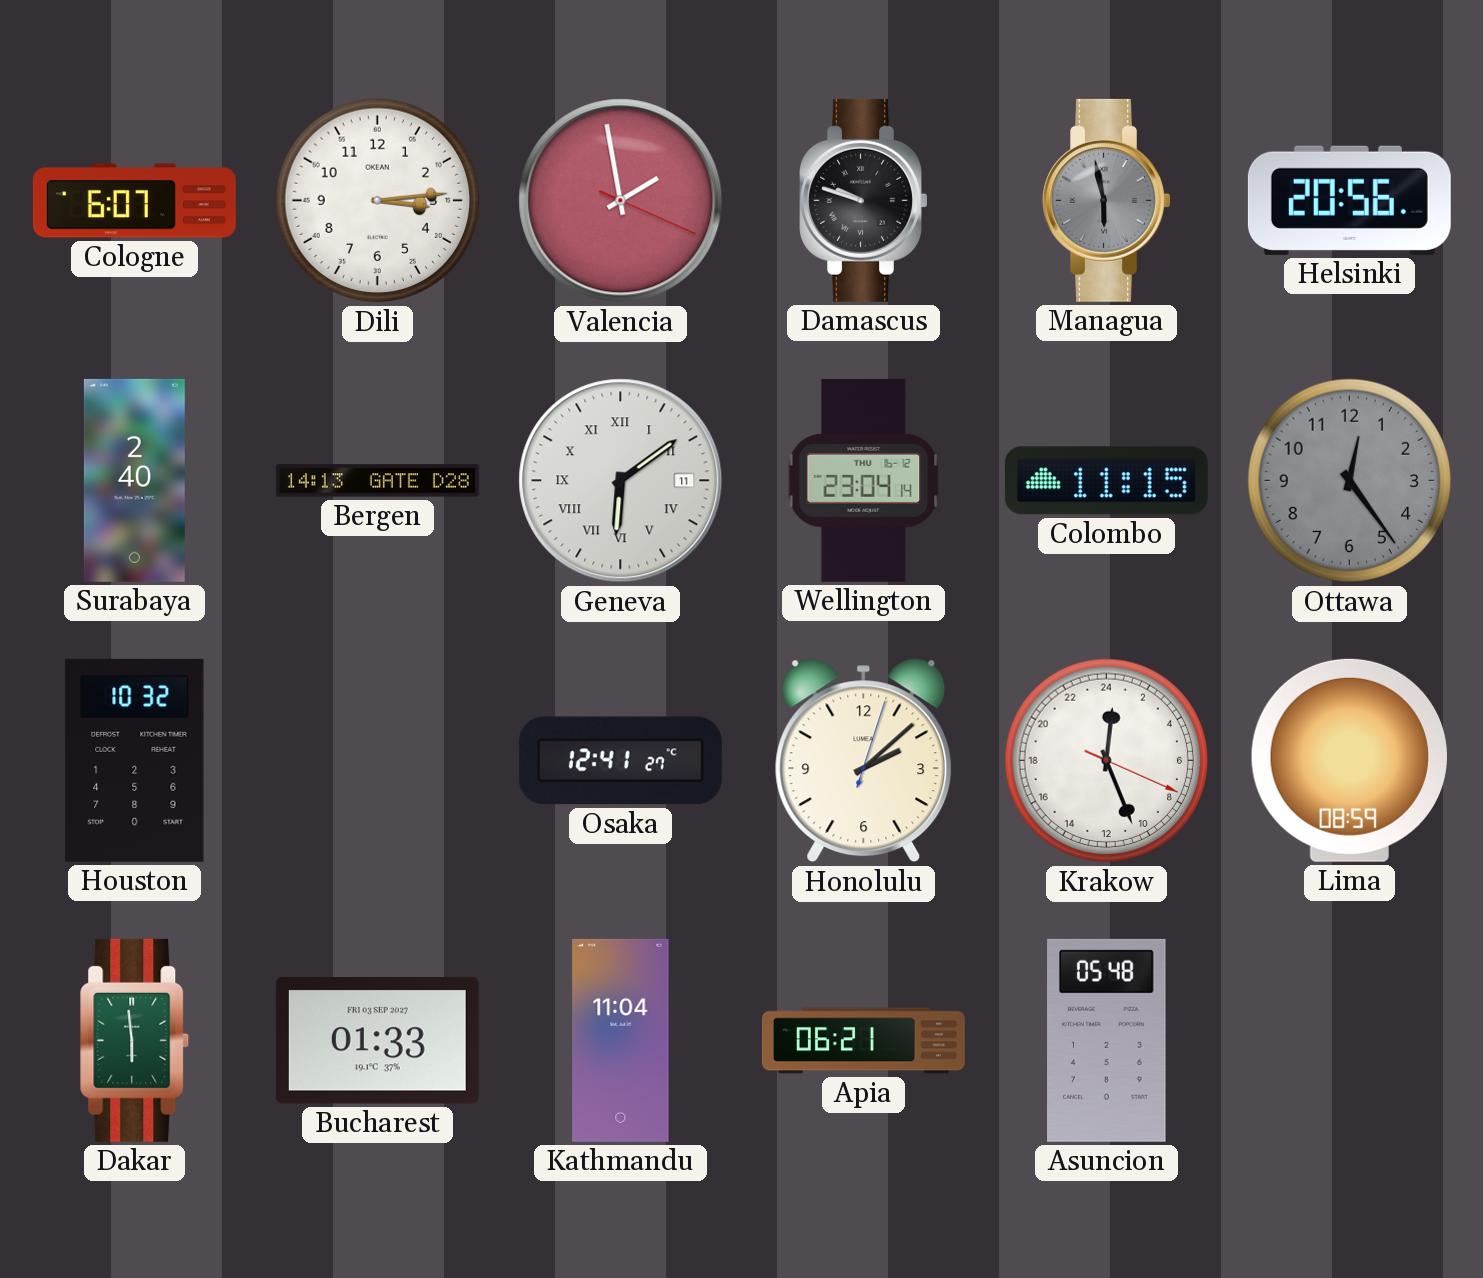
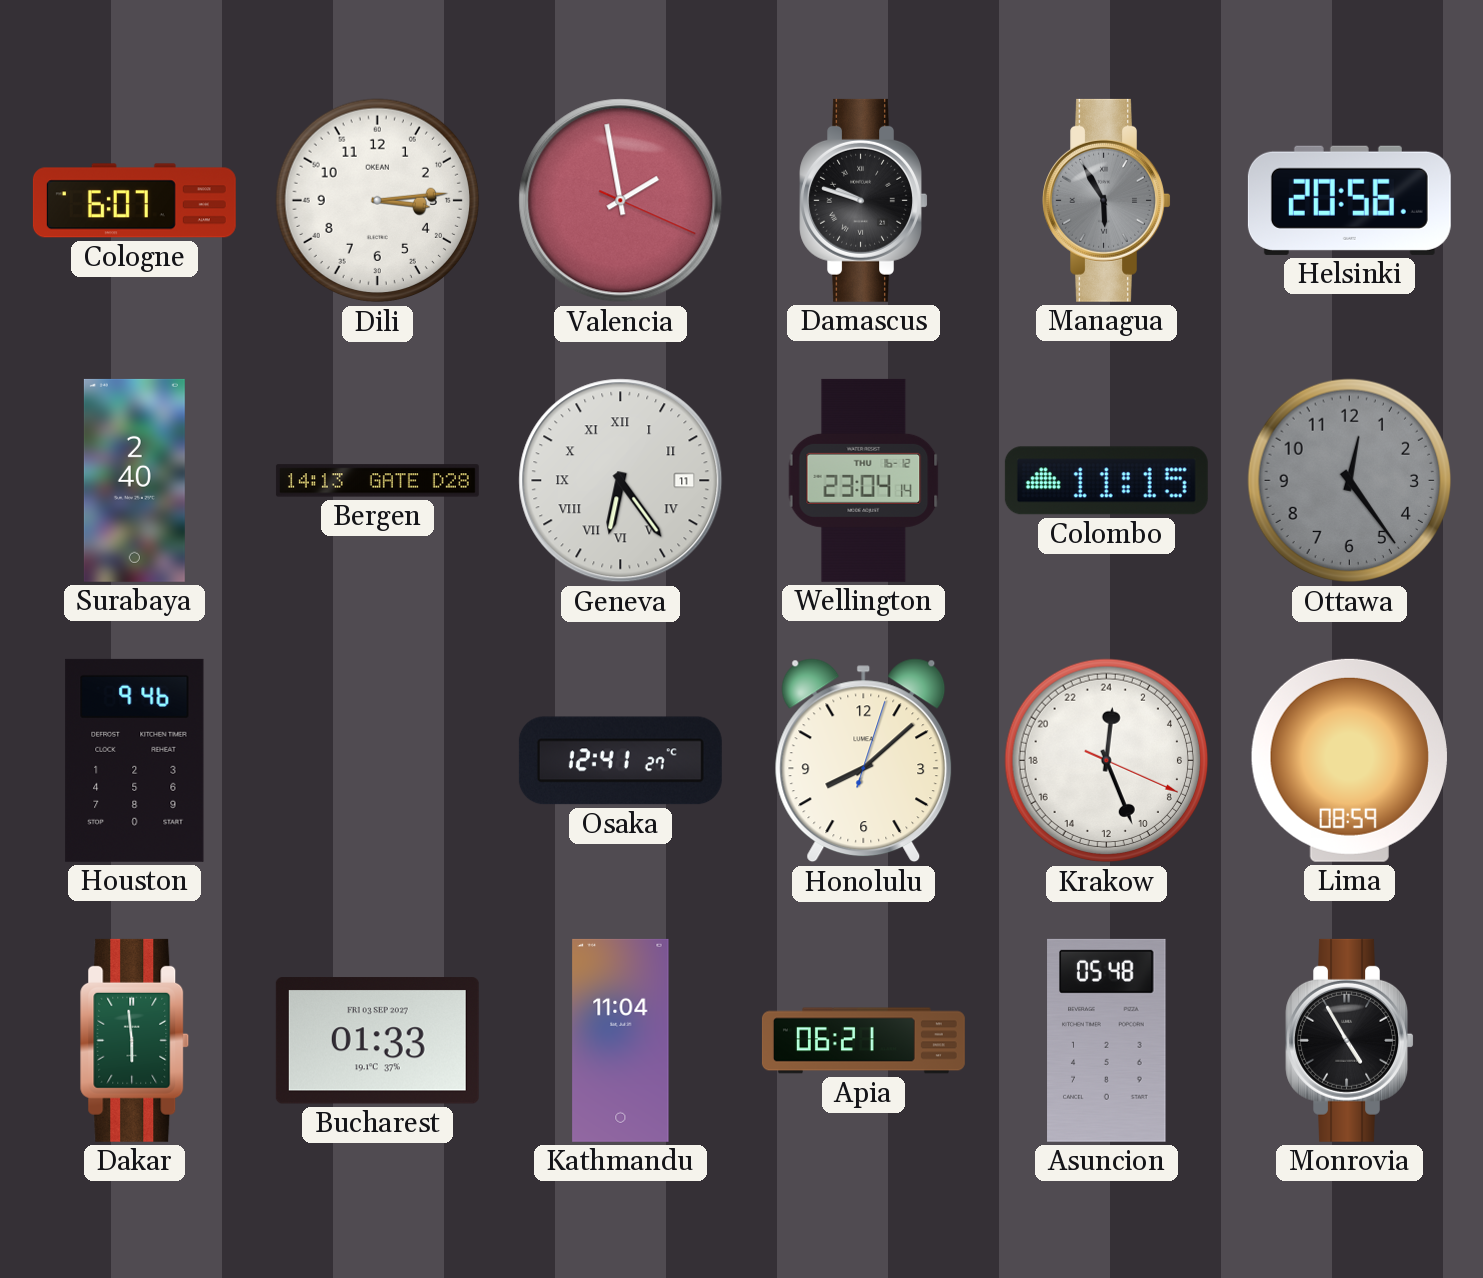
Managua: 5:58 -> 5:55
Geneva: 6:09 -> 6:24
Houston: 10:32 -> 9:46
Honolulu: 2:08 -> 8:08
Monrovia: none -> 4:55
